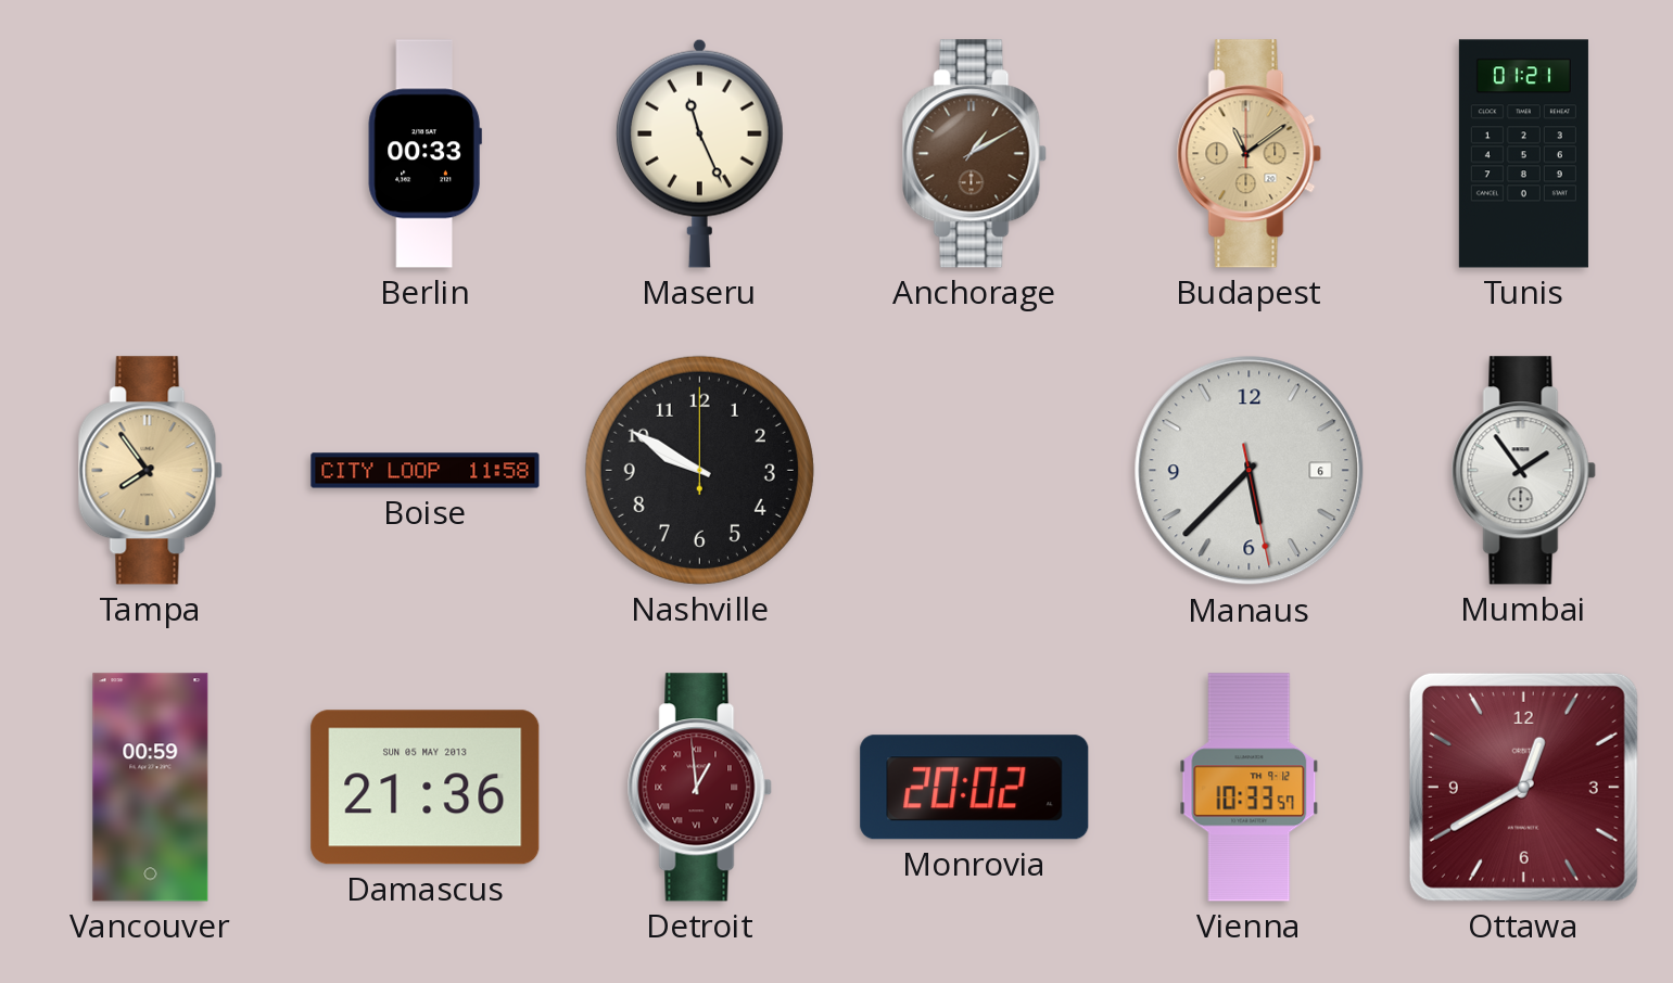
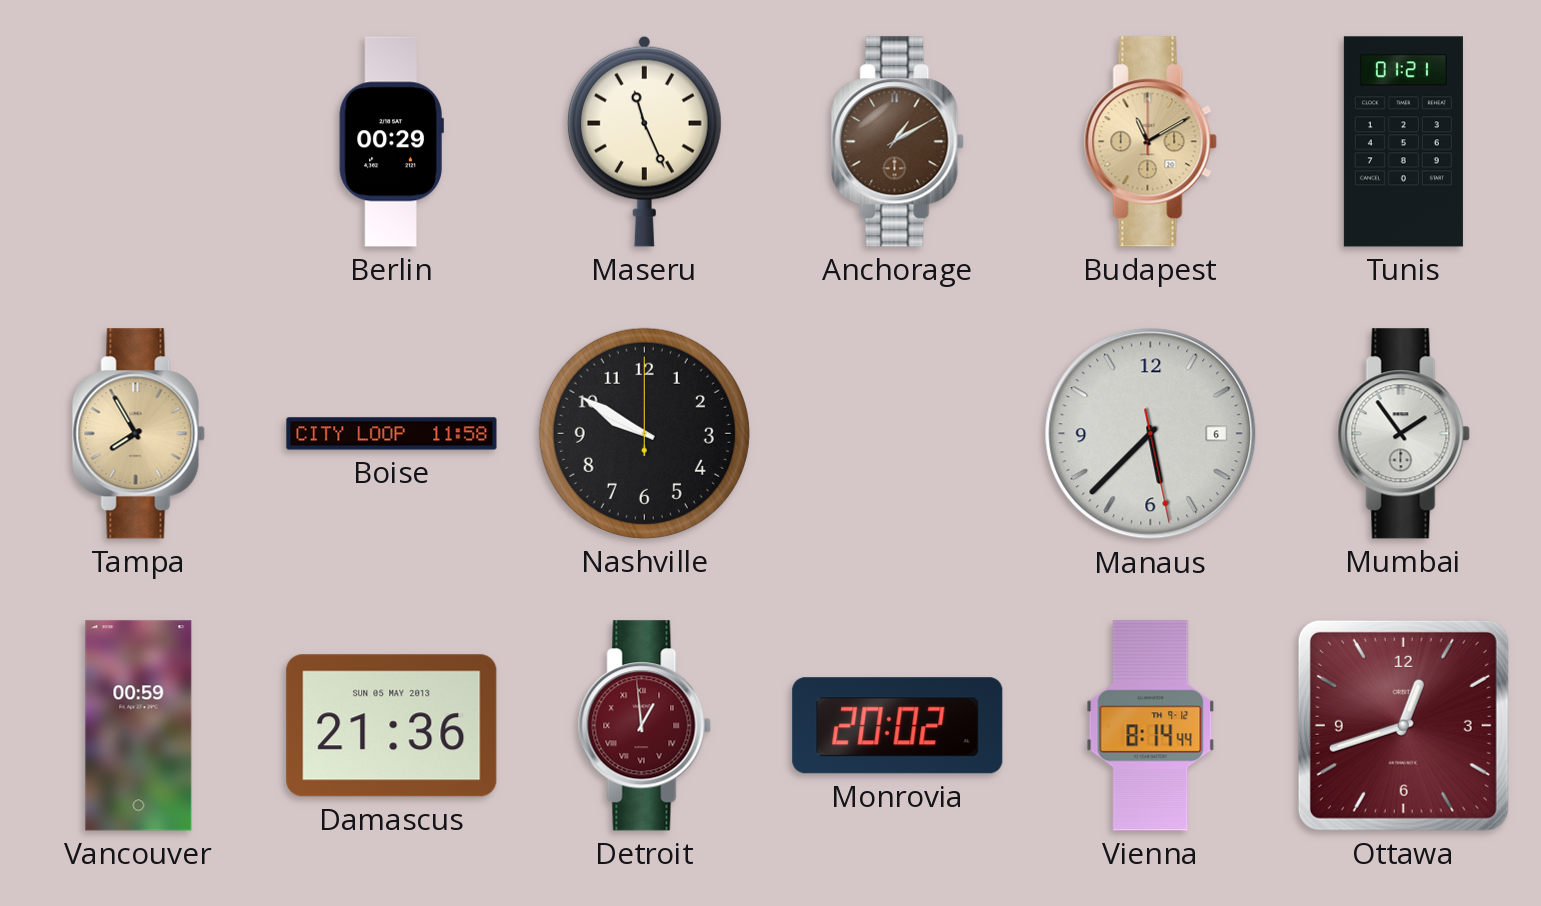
Berlin: 00:33 -> 00:29
Budapest: 11:09 -> 11:10
Tampa: 7:54 -> 7:55
Vienna: 10:33 -> 8:14
Ottawa: 12:40 -> 12:42
